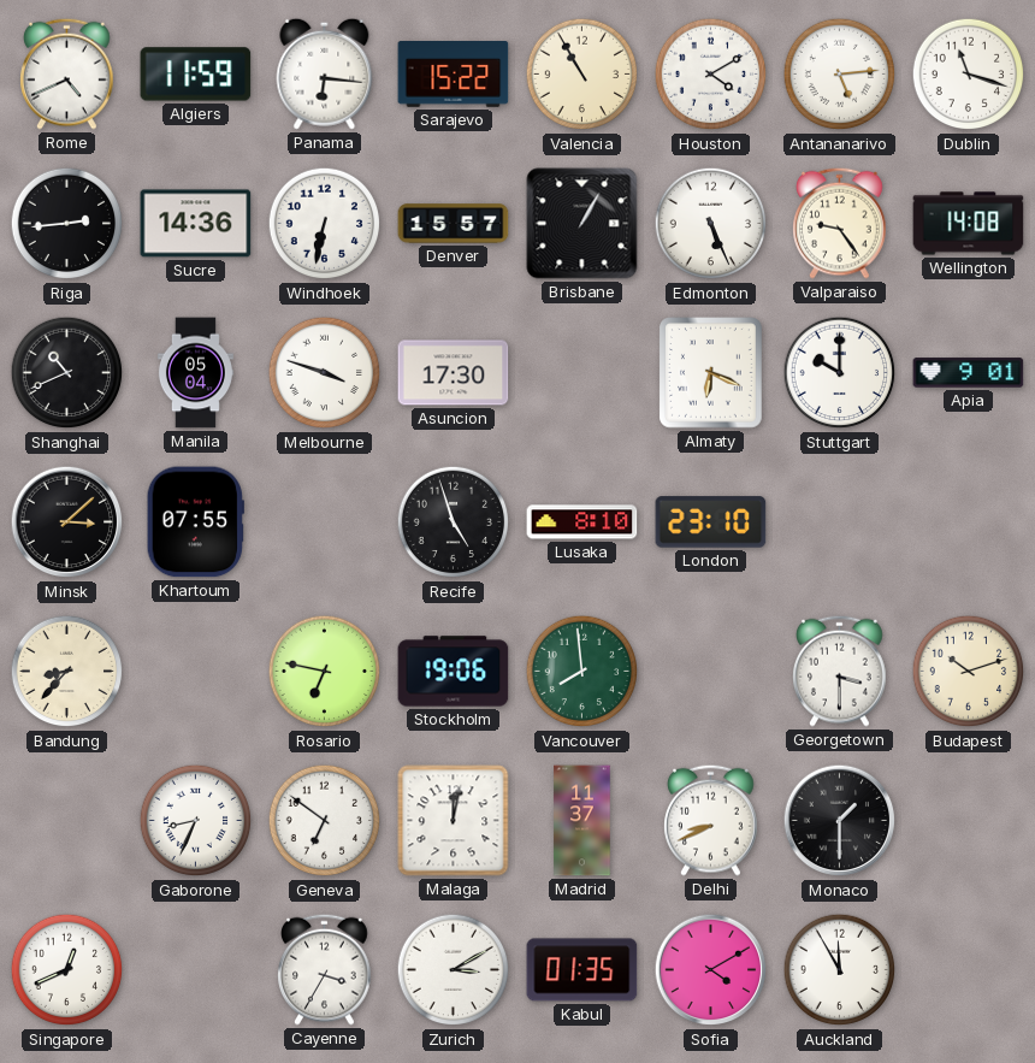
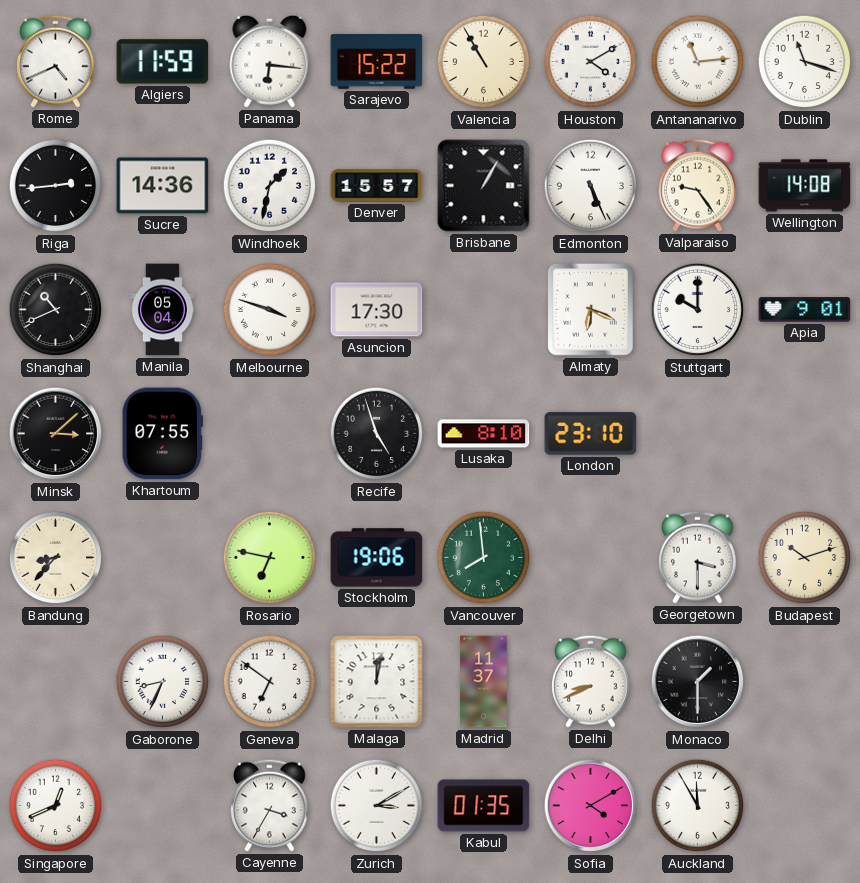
Antananarivo: 5:14 -> 11:14
Windhoek: 6:32 -> 1:32
